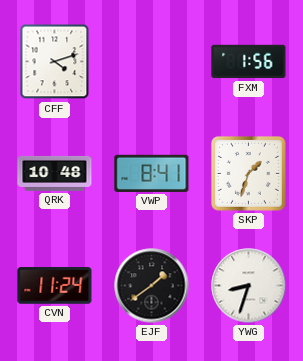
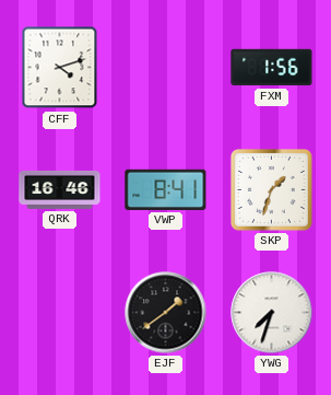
QRK: 10:48 -> 16:46
CVN: 11:24 -> none
YWG: 8:33 -> 7:33
